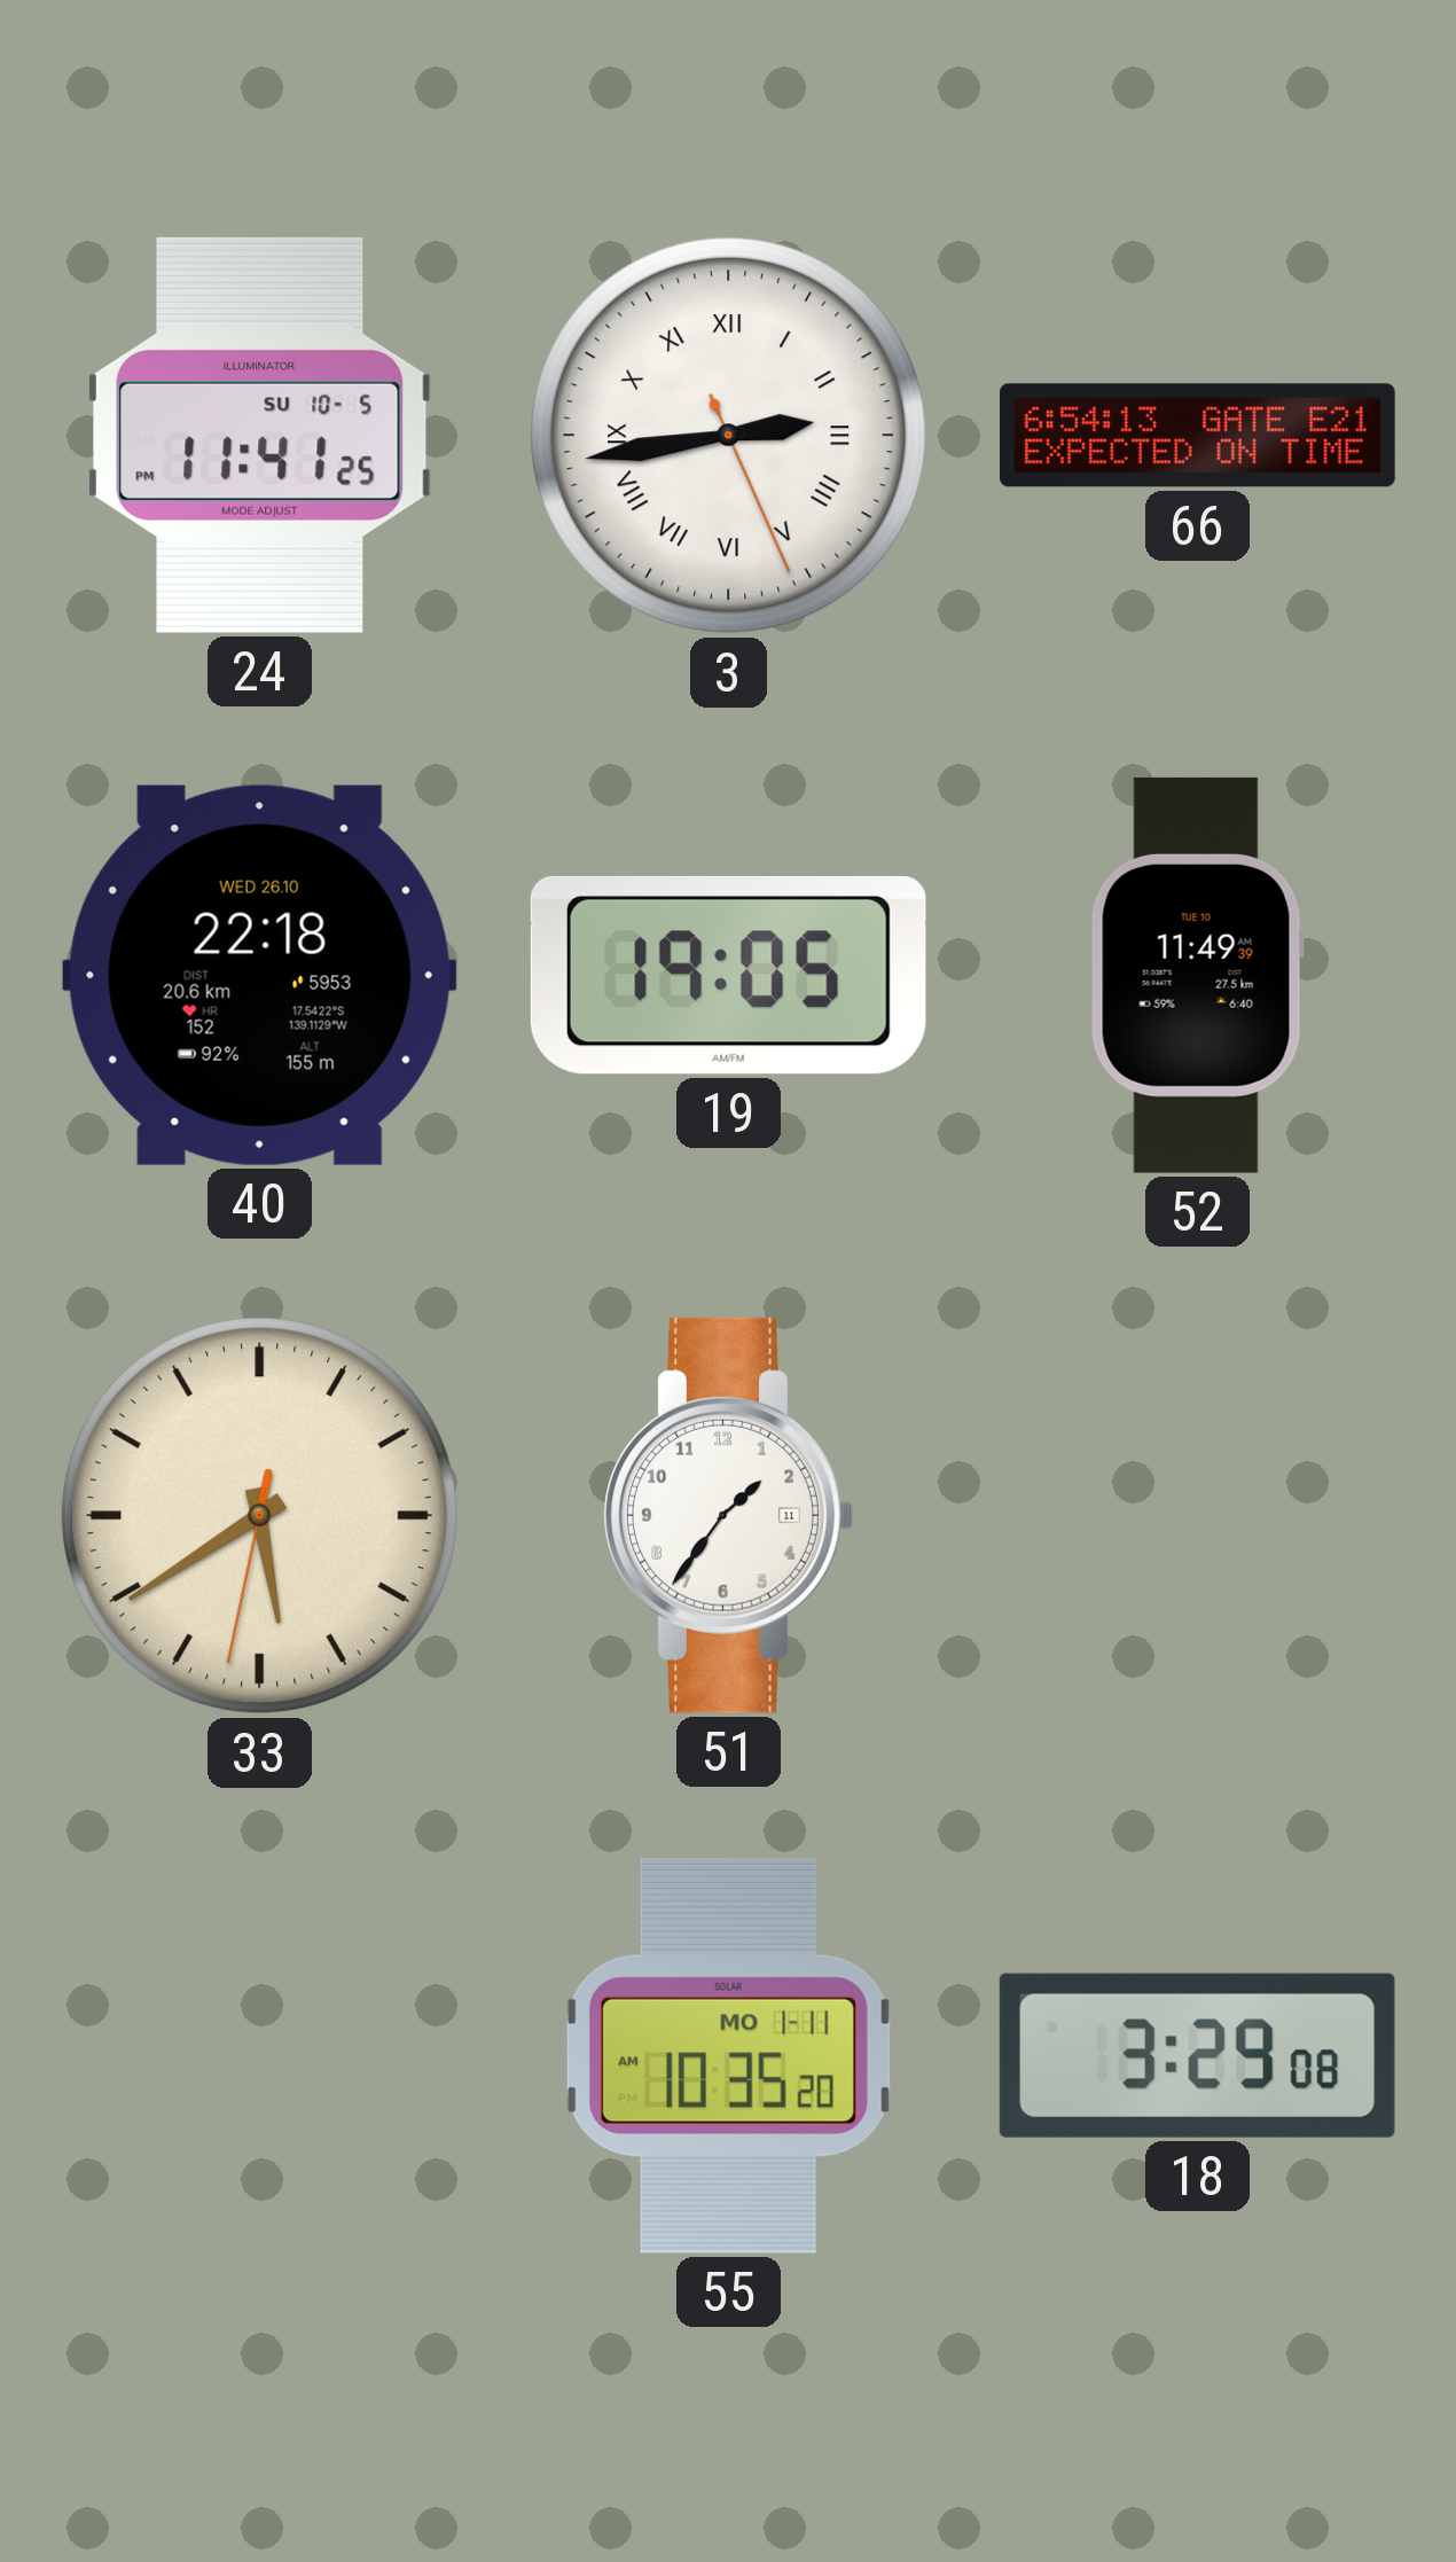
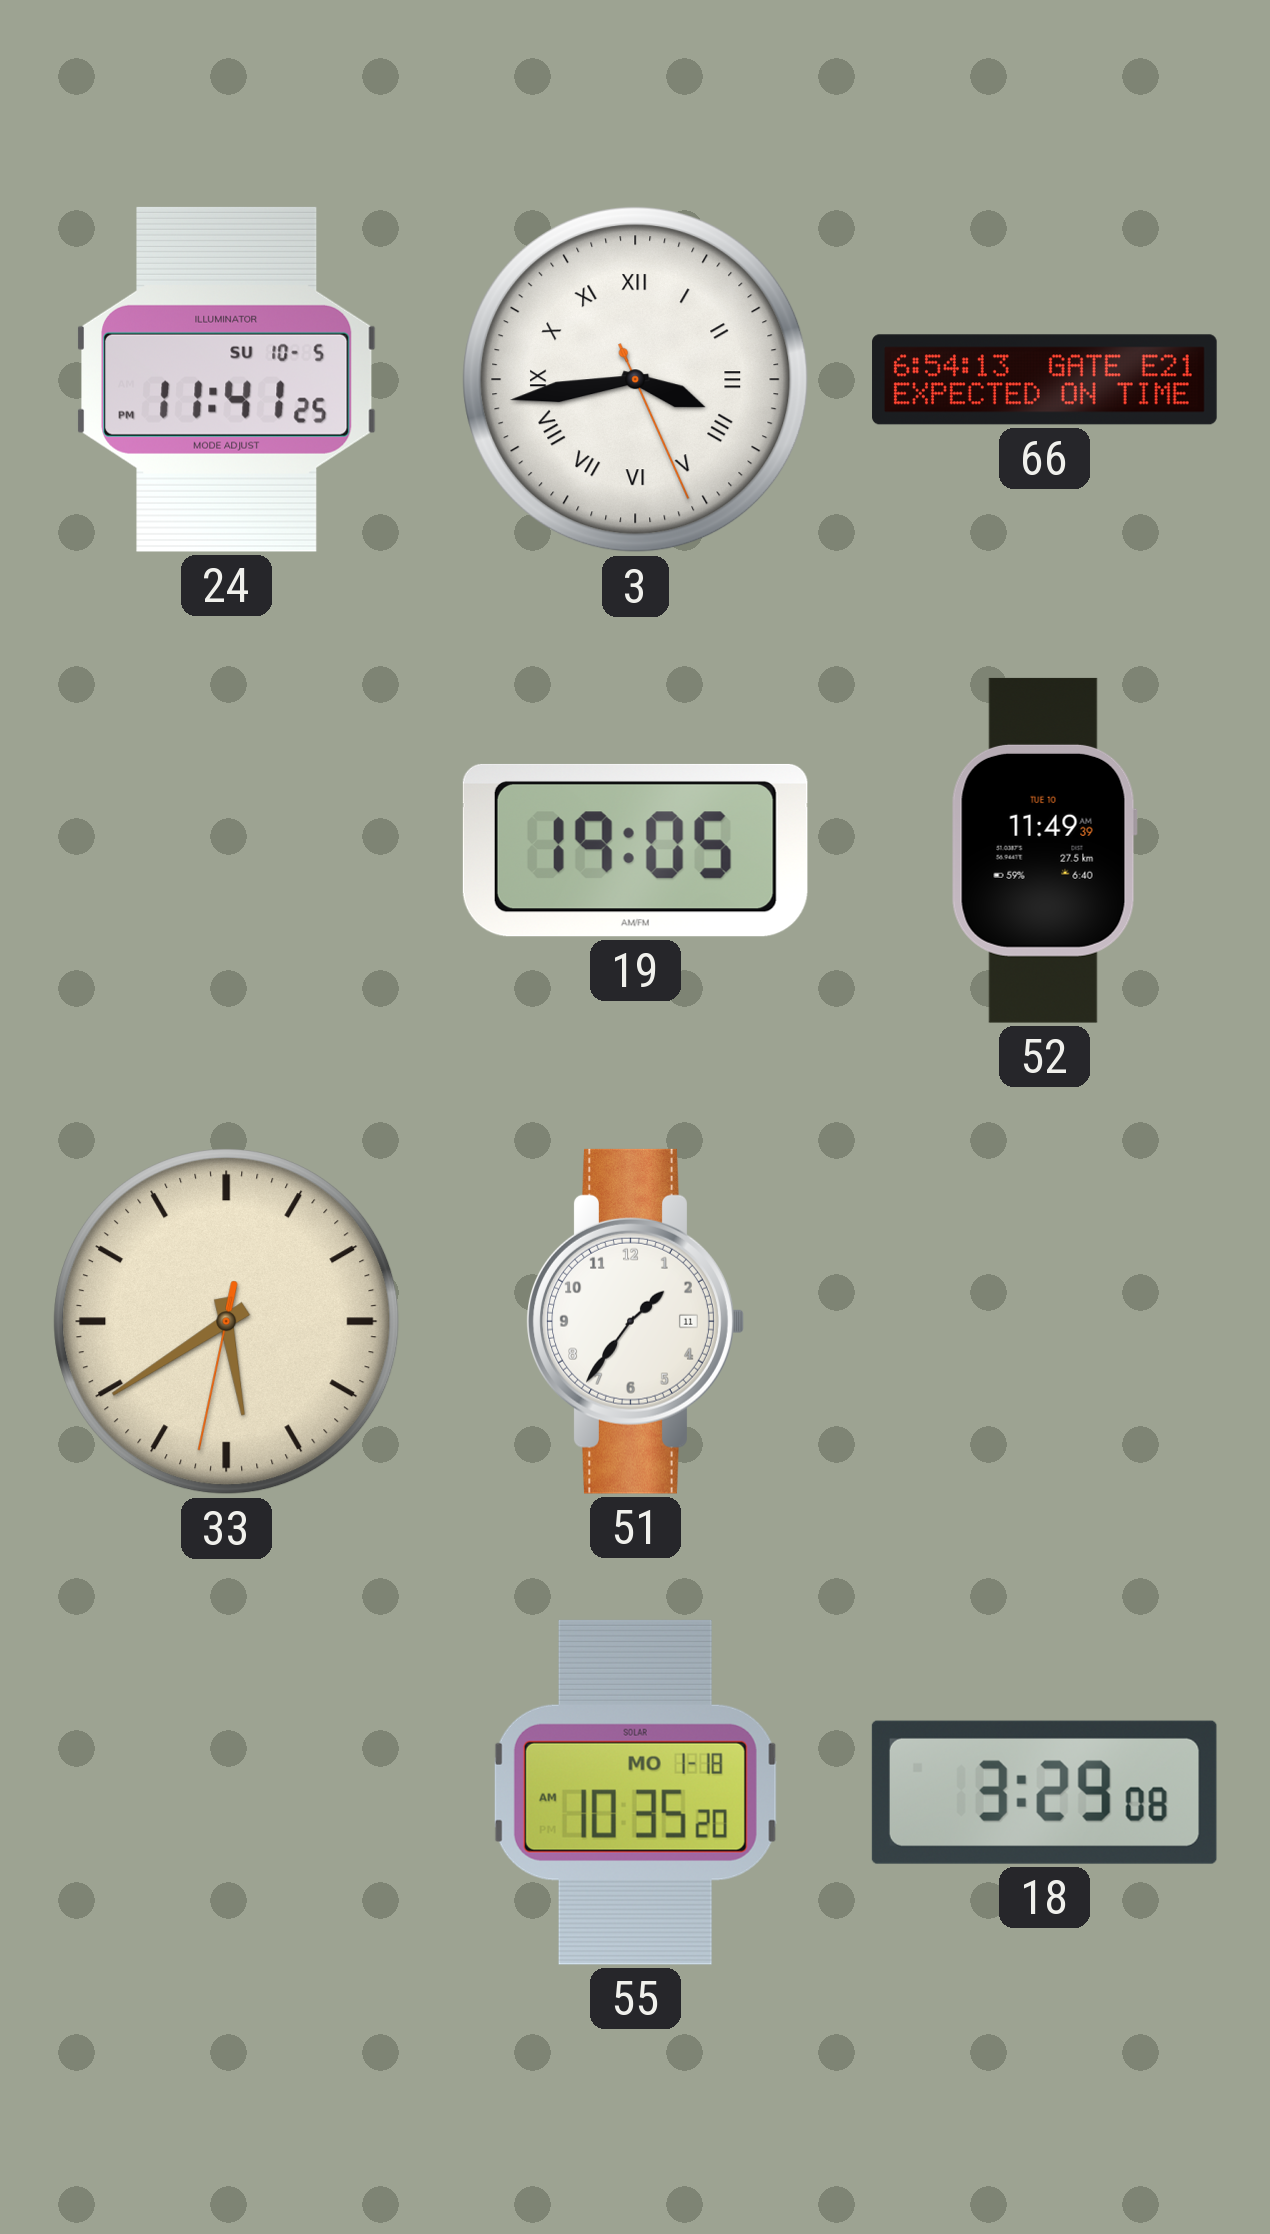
3: 2:43 -> 3:43
40: 22:18 -> none
55 date: MO 1-11 -> MO 1-18
